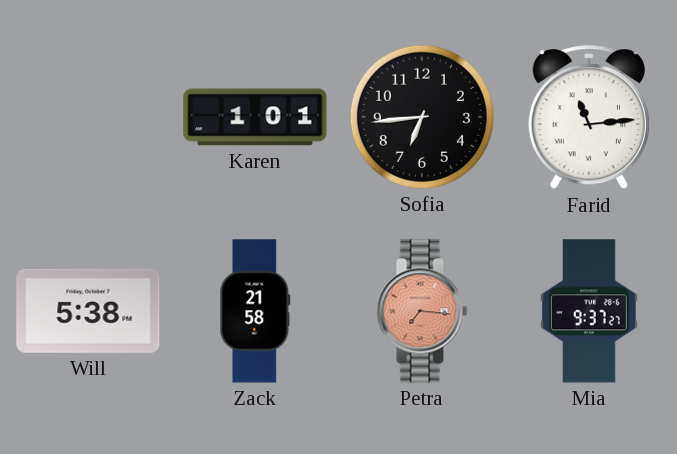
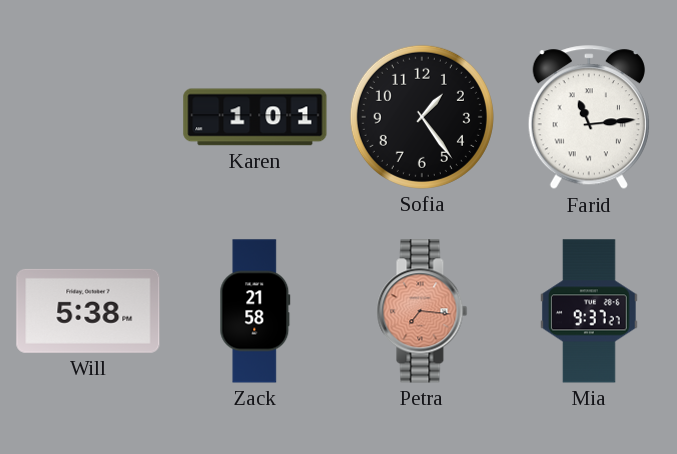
Sofia: 6:44 -> 1:24
